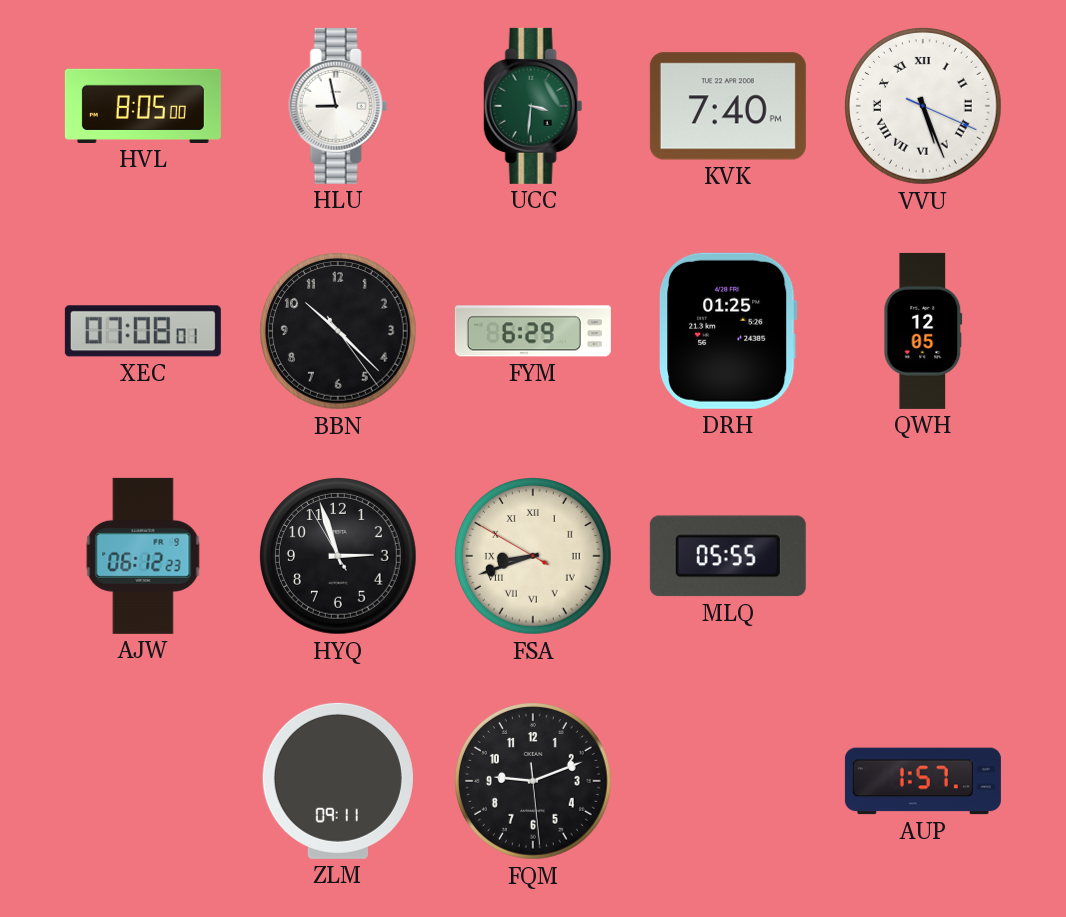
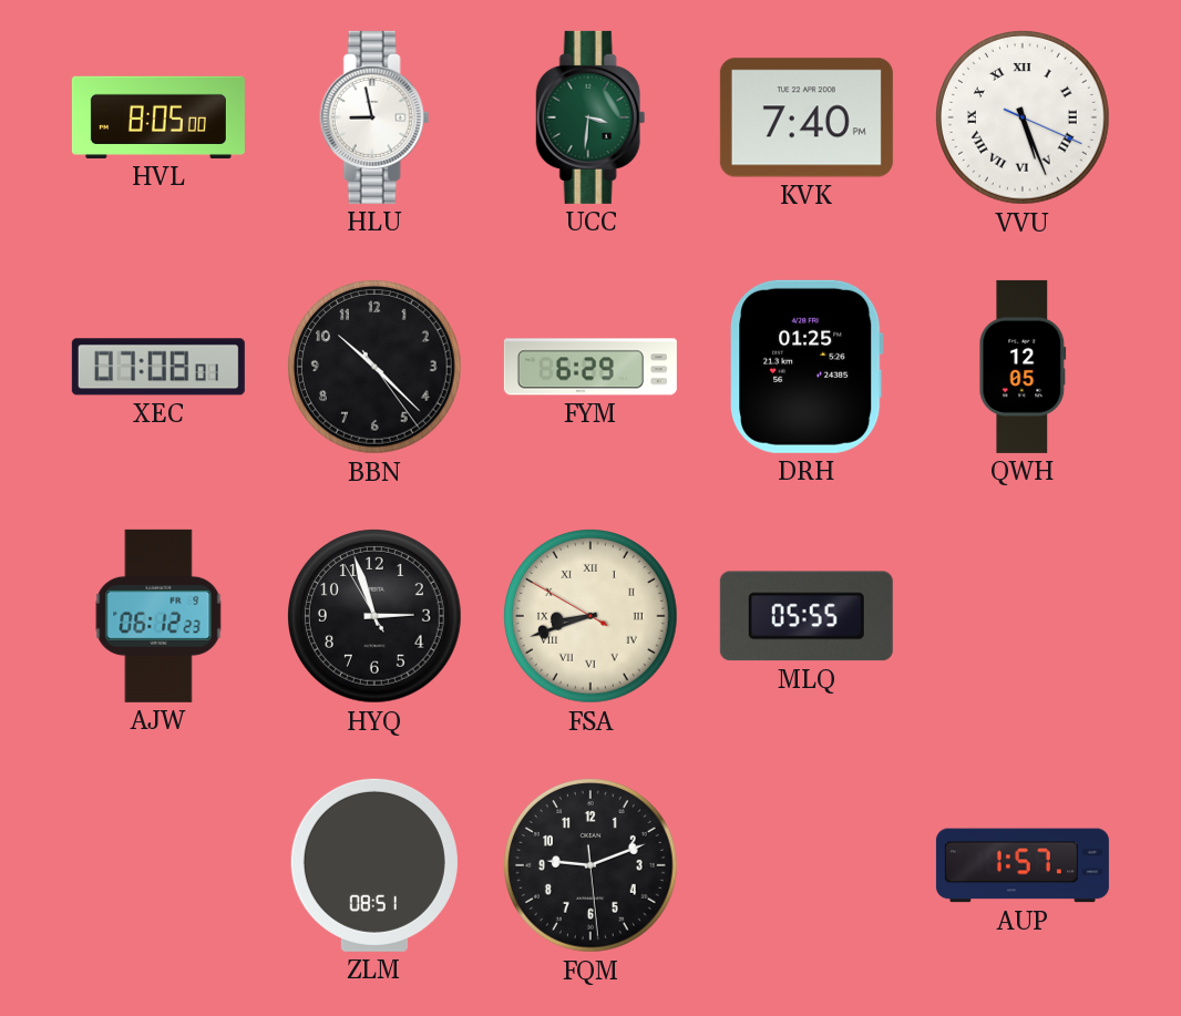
ZLM: 09:11 -> 08:51
